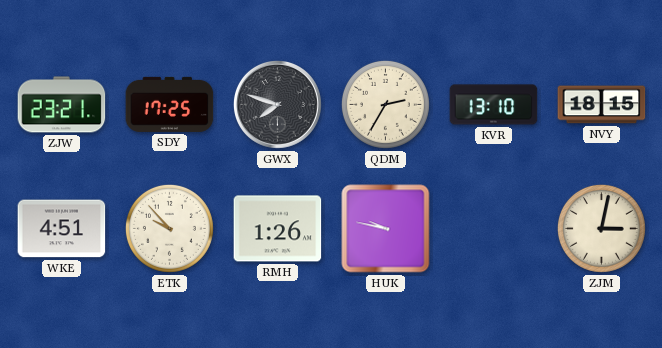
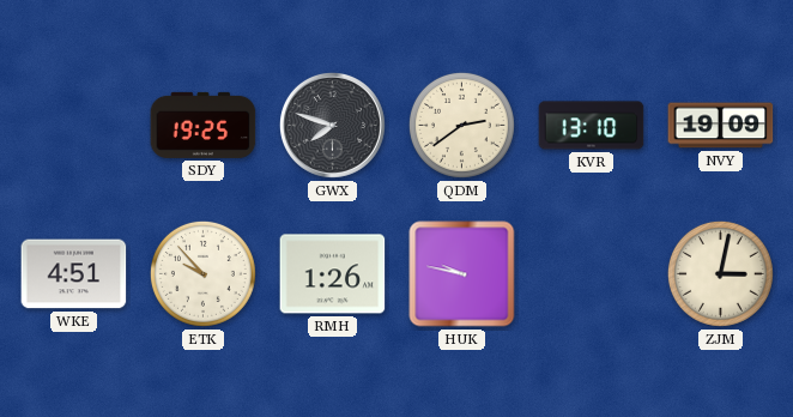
ZJW: 23:21 -> none
SDY: 17:25 -> 19:25
QDM: 2:35 -> 2:39
NVY: 18:15 -> 19:09
